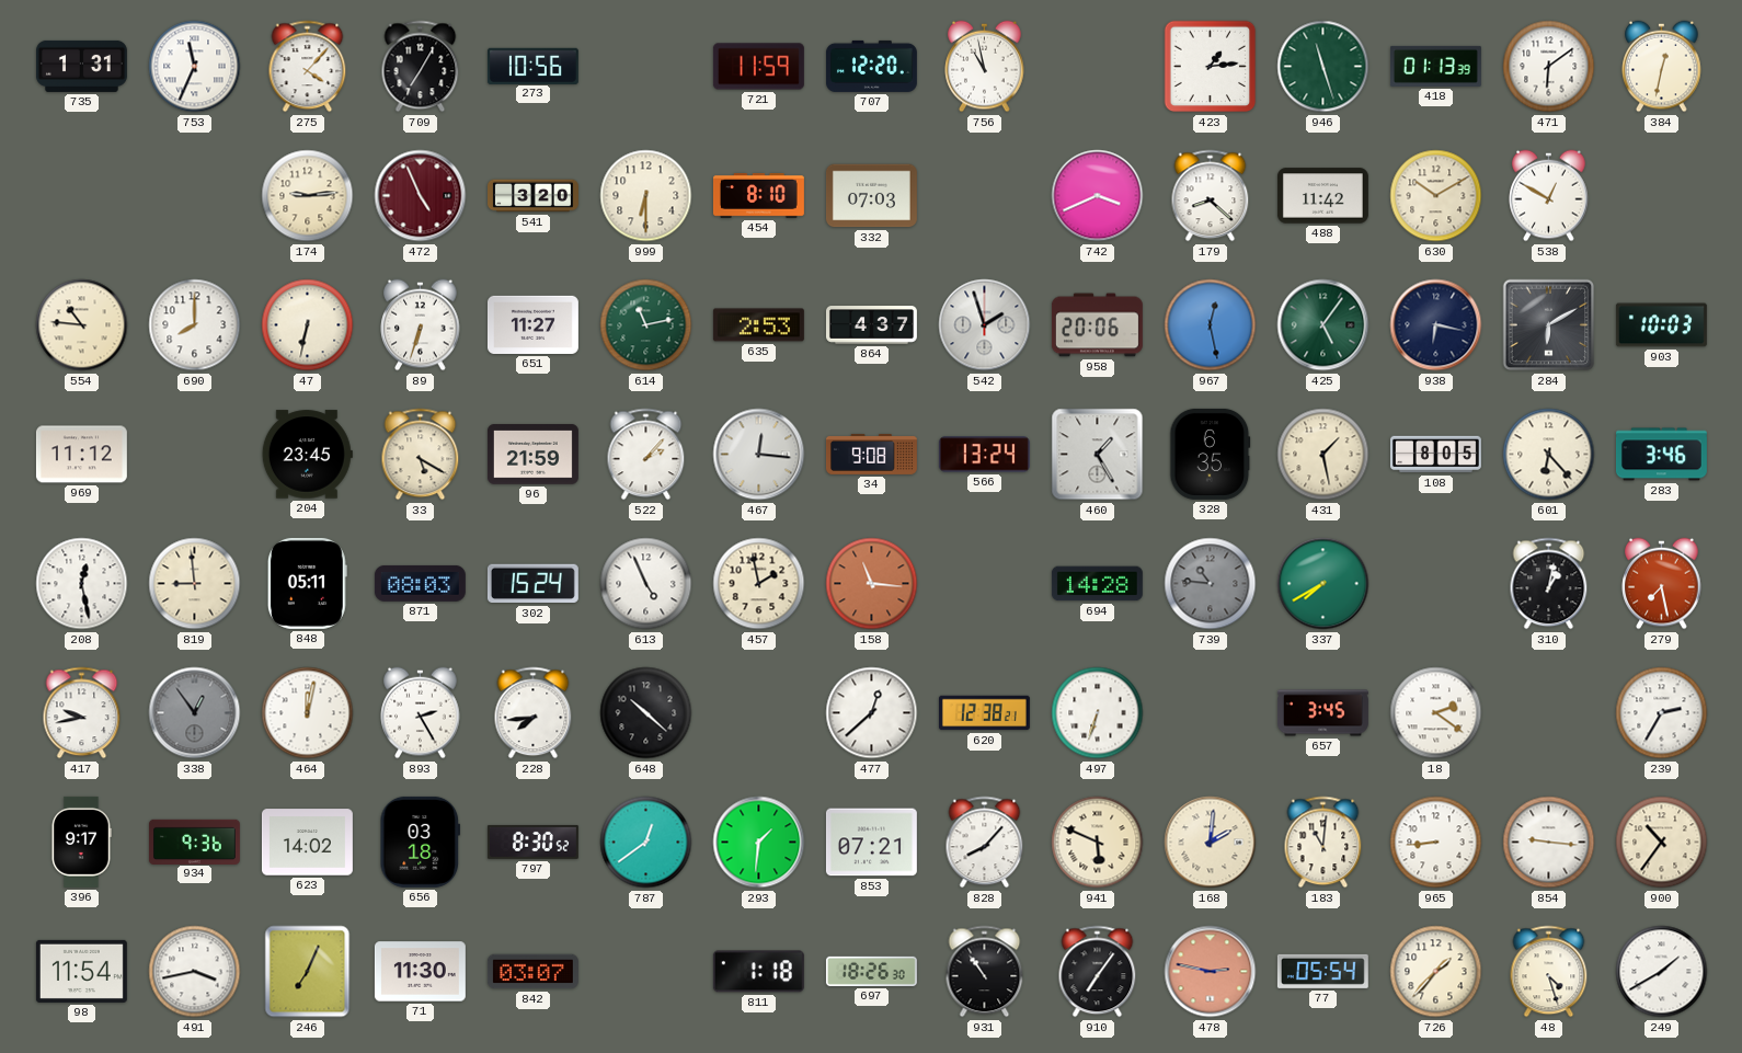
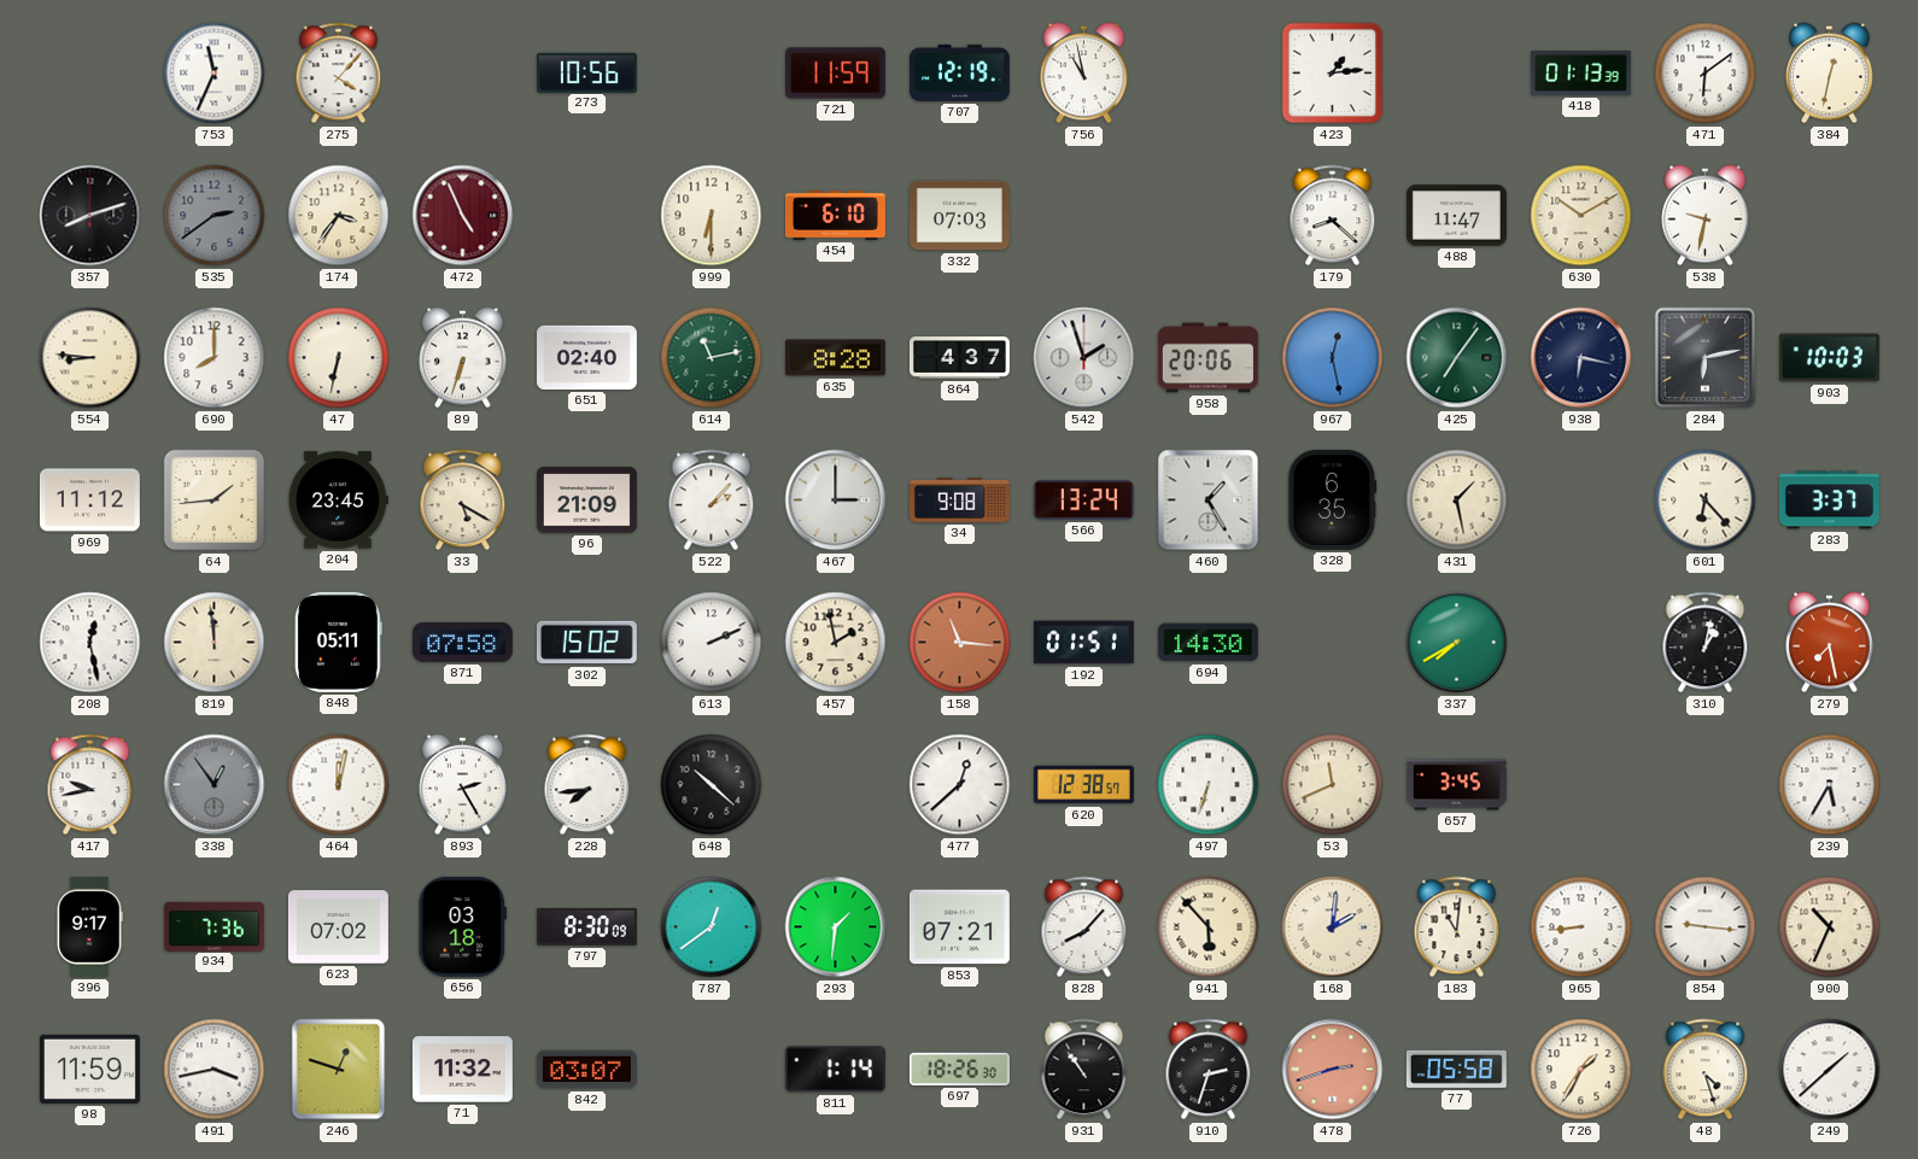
735: 1:31 -> none
709: 7:05 -> none
707: 12:20 -> 12:19
946: 11:27 -> none
357: none -> 8:12
535: none -> 2:39
174: 9:14 -> 3:36
541: 3:20 -> none
454: 8:10 -> 6:10
742: 3:41 -> none
488: 11:42 -> 11:47
538: 12:50 -> 9:32
554: 10:46 -> 8:46
651: 11:27 -> 02:40
635: 2:53 -> 8:28
425: 5:06 -> 7:06
284: 6:10 -> 6:13
64: none -> 1:44
96: 21:59 -> 21:09
467: 12:16 -> 3:00
108: 8:05 -> none
283: 3:46 -> 3:37
819: 8:59 -> 11:59
871: 08:03 -> 07:58
302: 15:24 -> 15:02
613: 4:56 -> 2:11
192: none -> 01:51
694: 14:28 -> 14:30
739: 10:46 -> none
620: 12:38:21 -> 12:38:57
53: none -> 11:41
18: 2:21 -> none
239: 2:35 -> 5:35
934: 9:36 -> 7:36
623: 14:02 -> 07:02
797: 8:30:52 -> 8:30:09
941: 5:49 -> 5:53
900: 10:36 -> 10:34
98: 11:54 -> 11:59
246: 7:04 -> 12:48
71: 11:30 -> 11:32
811: 1:18 -> 1:14
910: 7:06 -> 2:33
478: 2:47 -> 2:42
77: 05:54 -> 05:58
726: 1:37 -> 1:35
249: 1:40 -> 1:38
